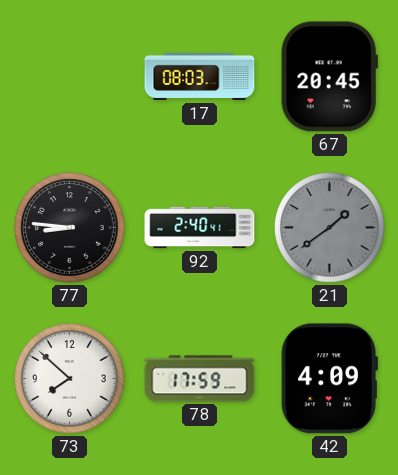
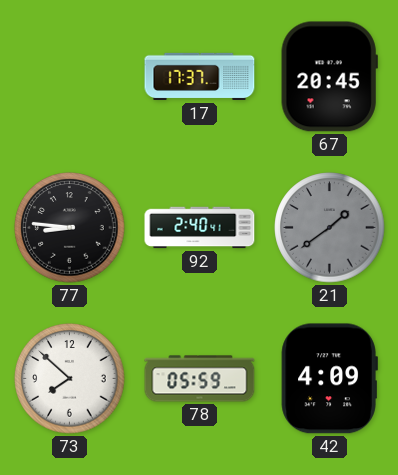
17: 08:03 -> 17:37
78: 17:59 -> 05:59
